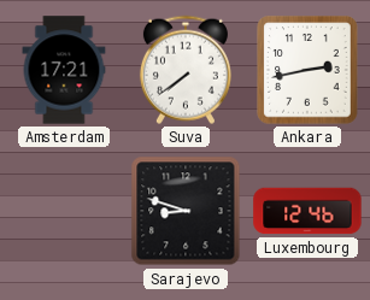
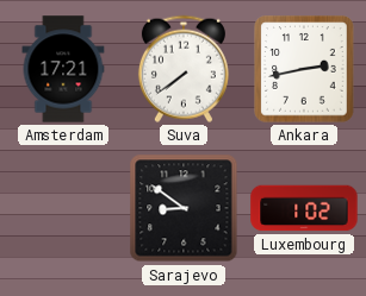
Sarajevo: 8:48 -> 8:51
Luxembourg: 12:46 -> 1:02
